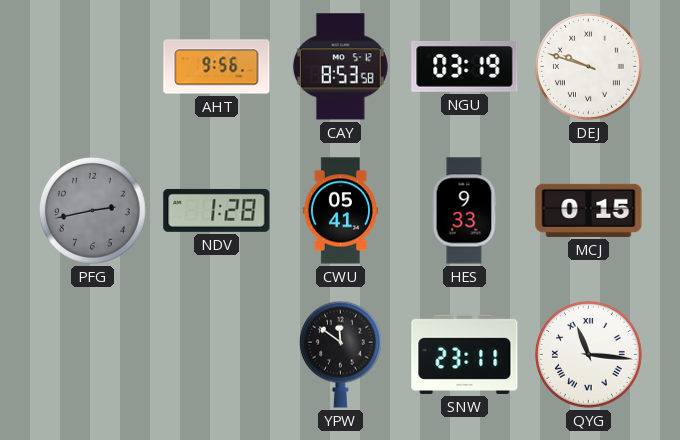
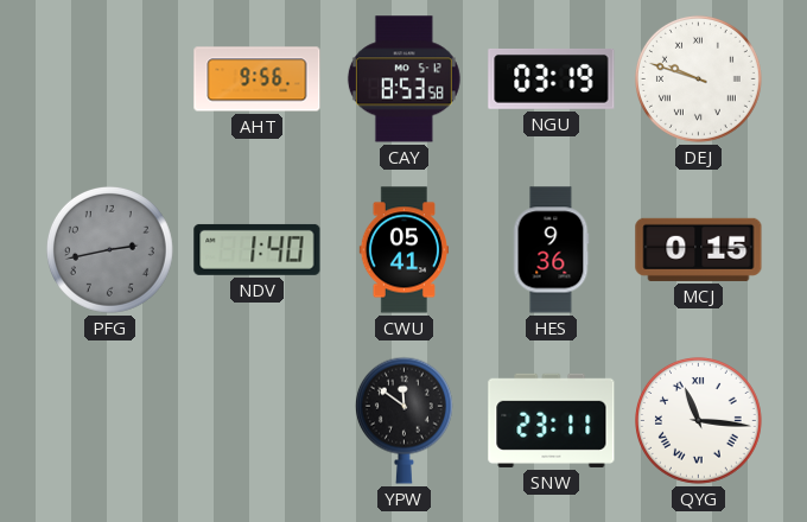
NDV: 1:28 -> 1:40
HES: 9:33 -> 9:36
